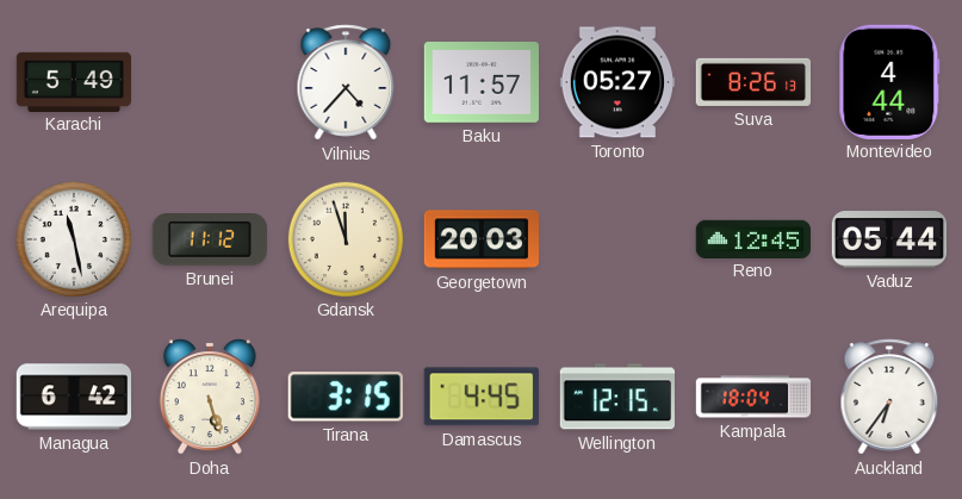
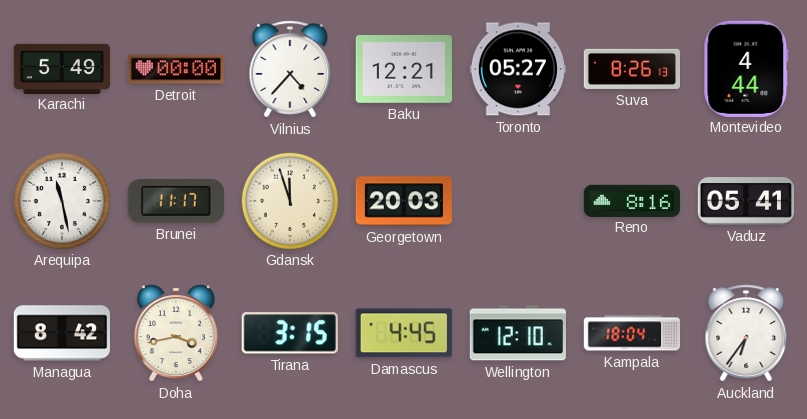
Detroit: none -> 00:00
Baku: 11:57 -> 12:21
Brunei: 11:12 -> 11:17
Reno: 12:45 -> 8:16
Vaduz: 05:44 -> 05:41
Managua: 6:42 -> 8:42
Doha: 5:27 -> 3:43
Wellington: 12:15 -> 12:10
